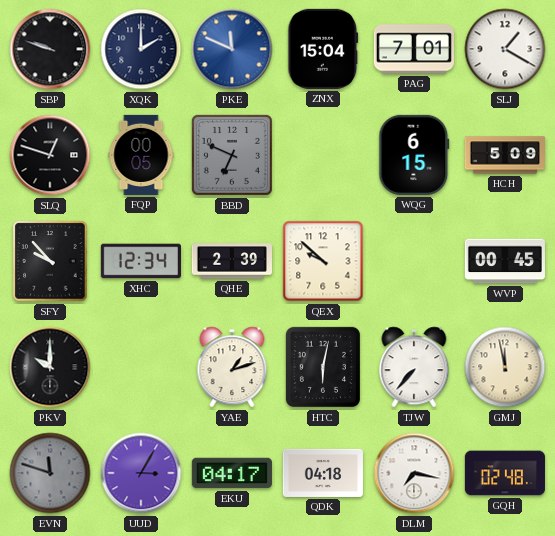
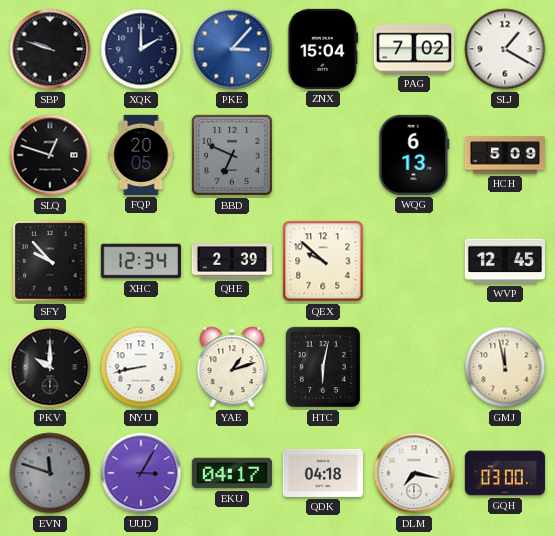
PKE: 11:49 -> 3:07
PAG: 7:01 -> 7:02
FQP: 00:05 -> 20:05
WQG: 6:15 -> 6:13
WVP: 00:45 -> 12:45
NYU: none -> 8:43
TJW: 7:37 -> none
GQH: 02:48 -> 03:00
